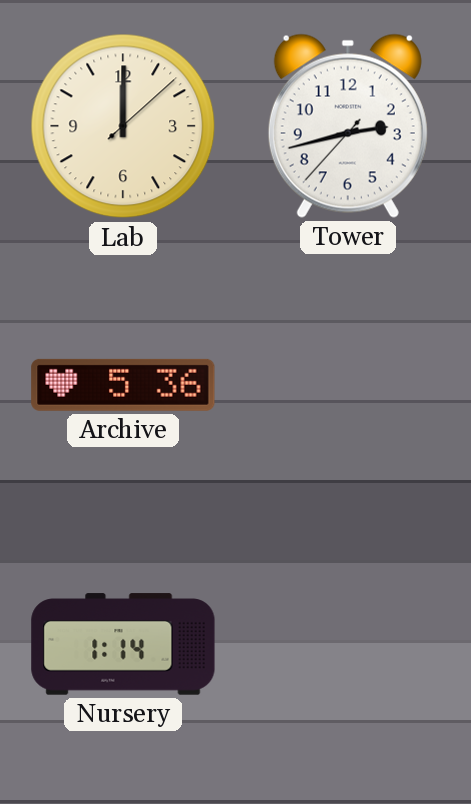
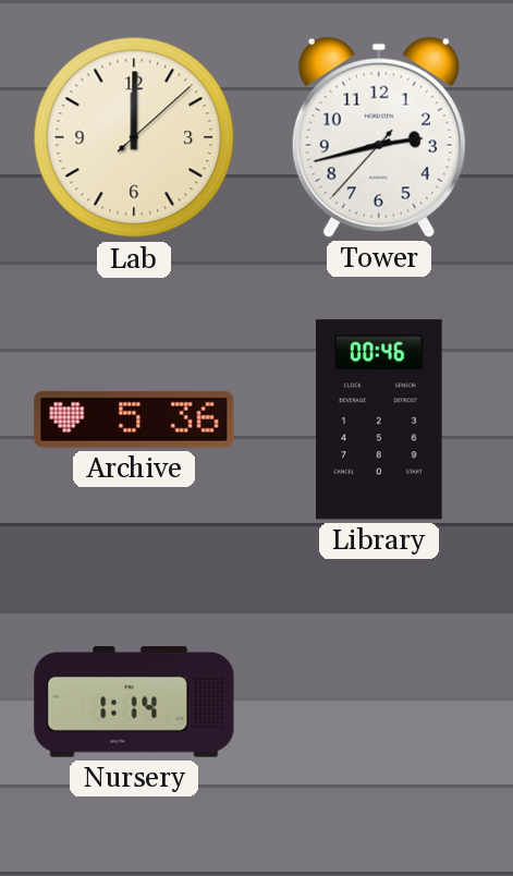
Library: none -> 00:46
